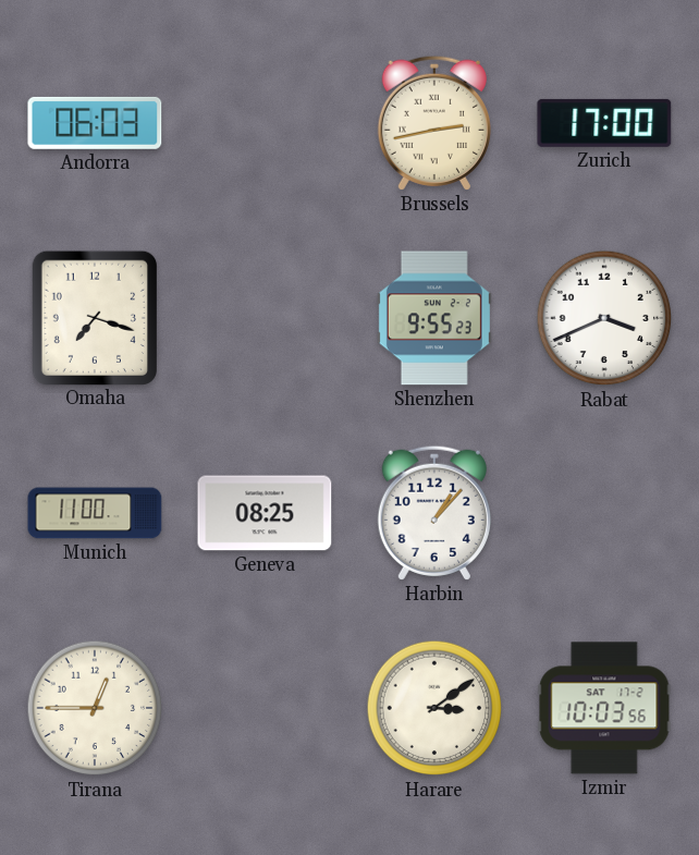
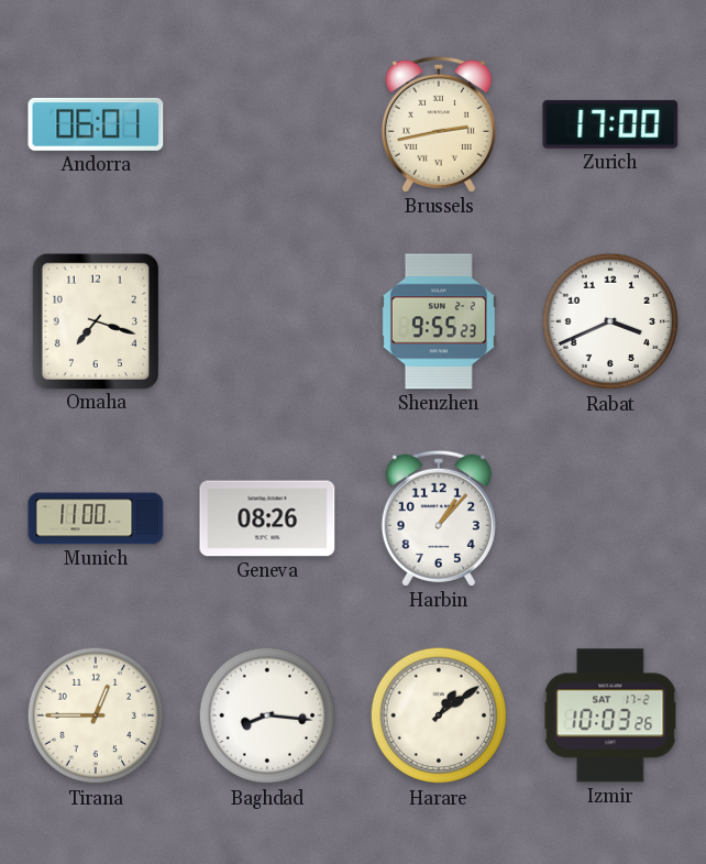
Andorra: 06:03 -> 06:01
Geneva: 08:25 -> 08:26
Baghdad: none -> 8:16
Harare: 3:09 -> 1:09
Izmir: 10:03:56 -> 10:03:26
